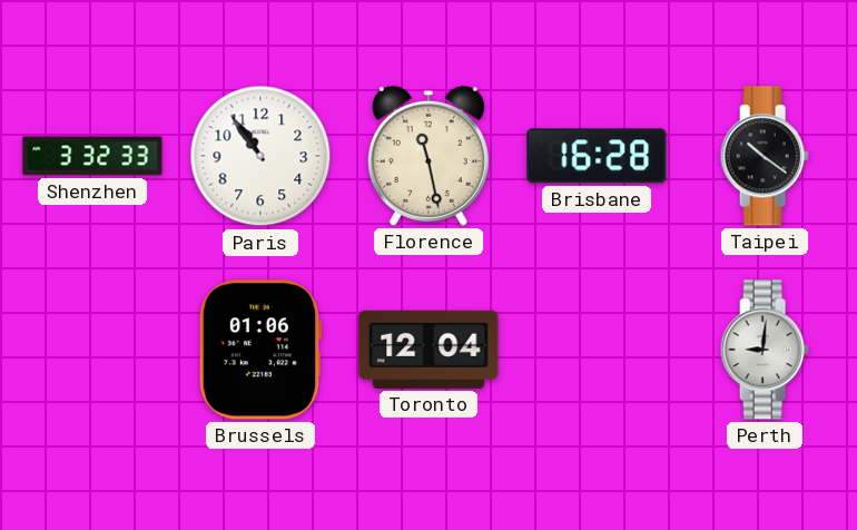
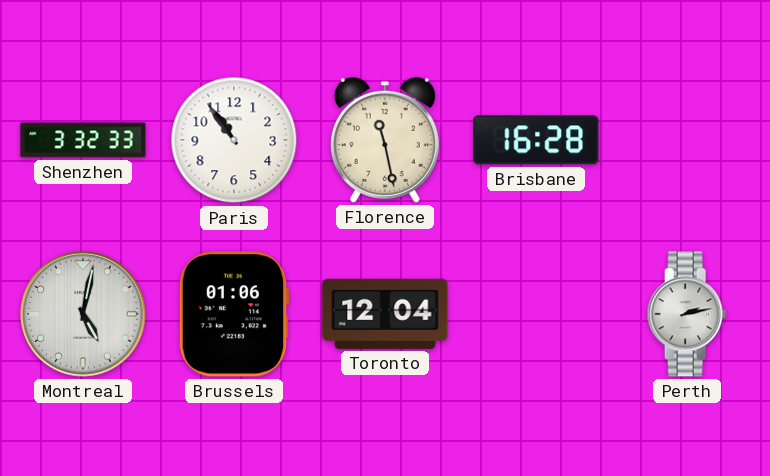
Taipei: 10:21 -> none
Montreal: none -> 5:02
Perth: 9:01 -> 2:13
